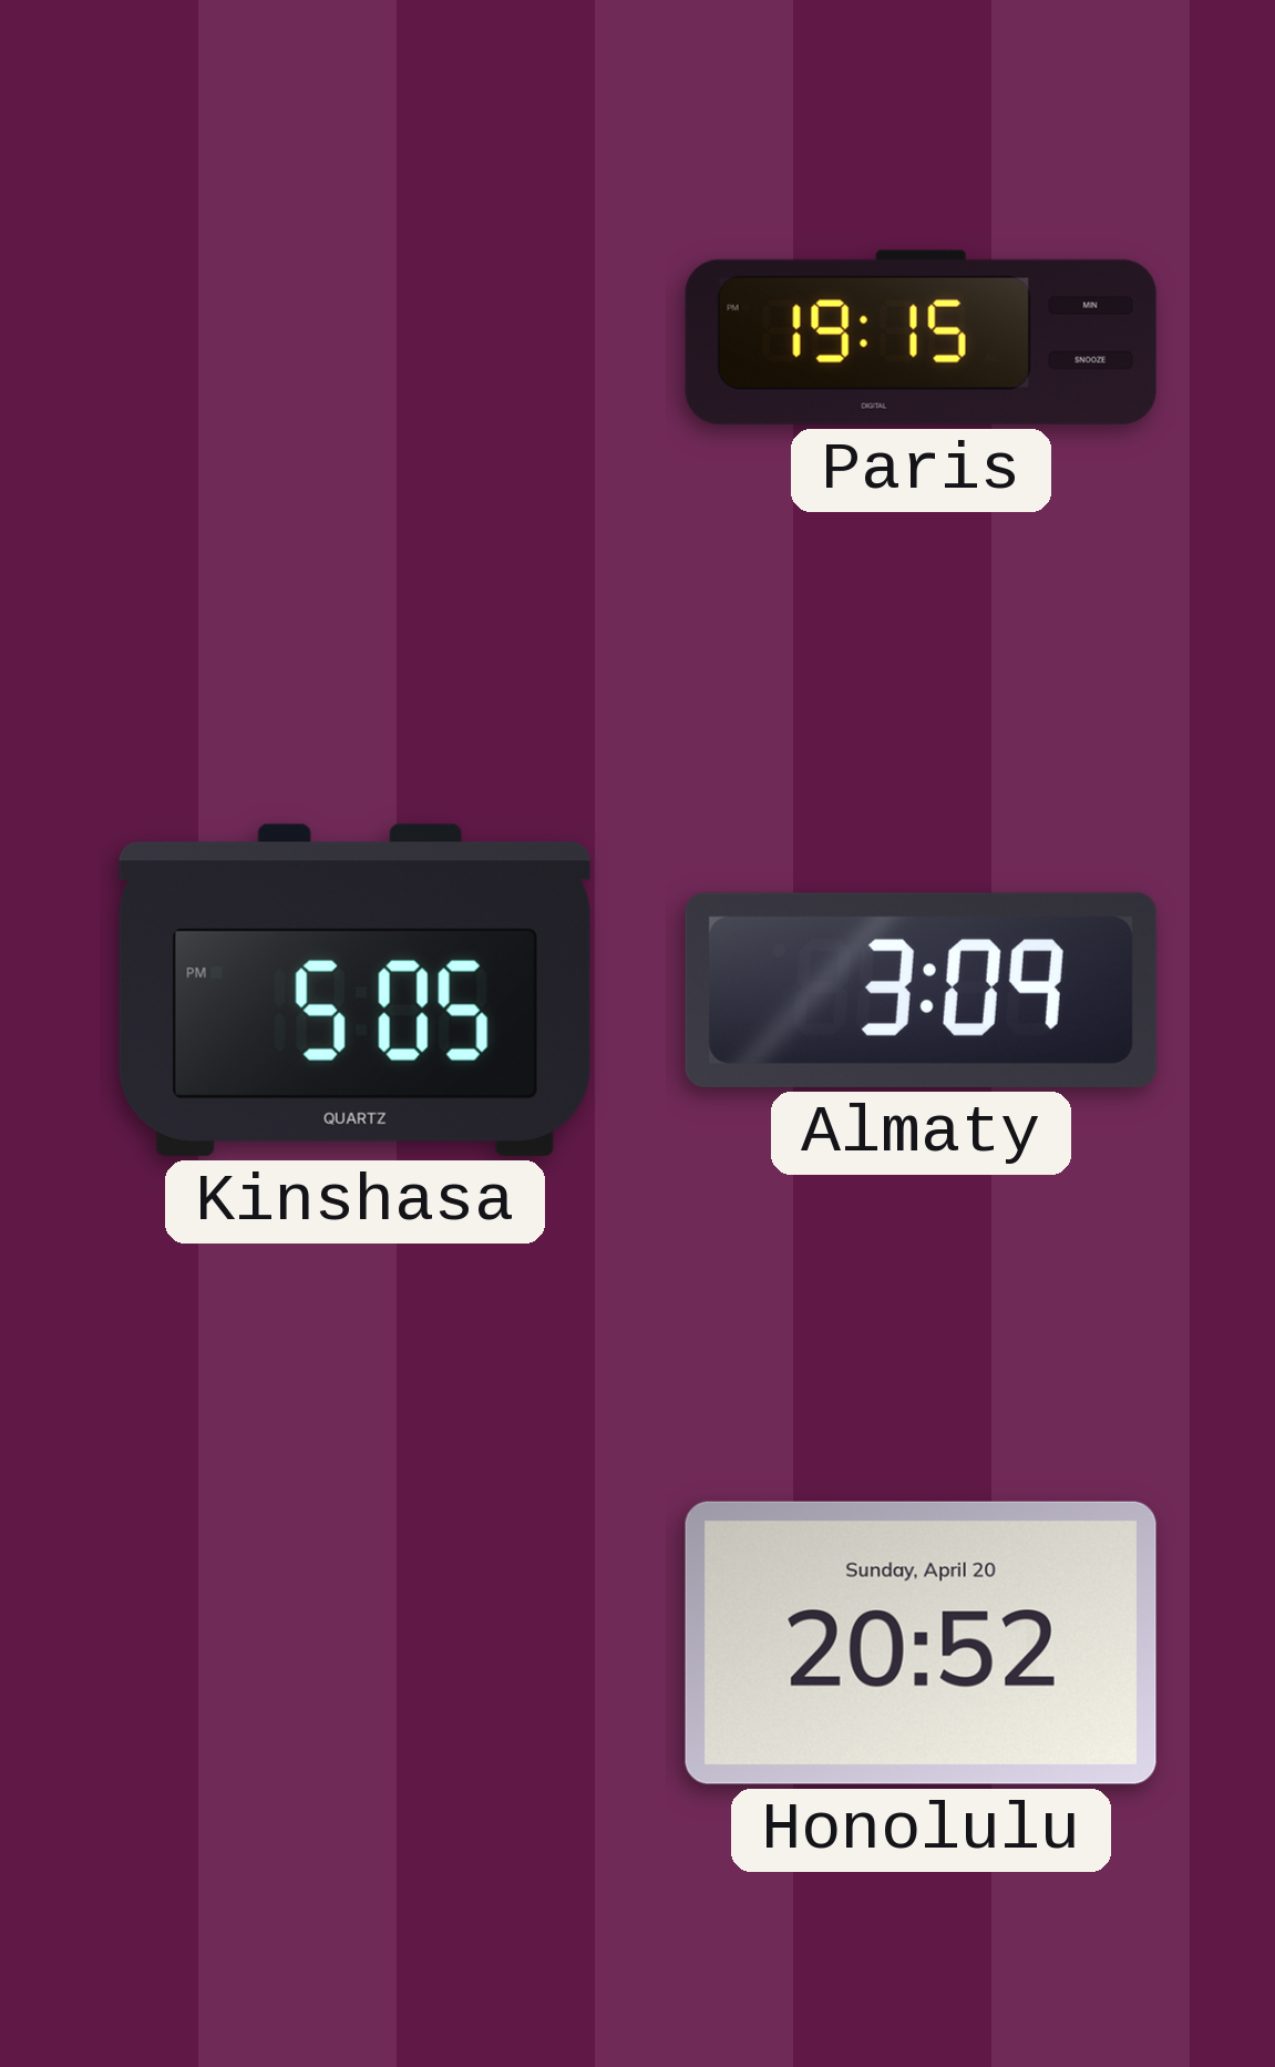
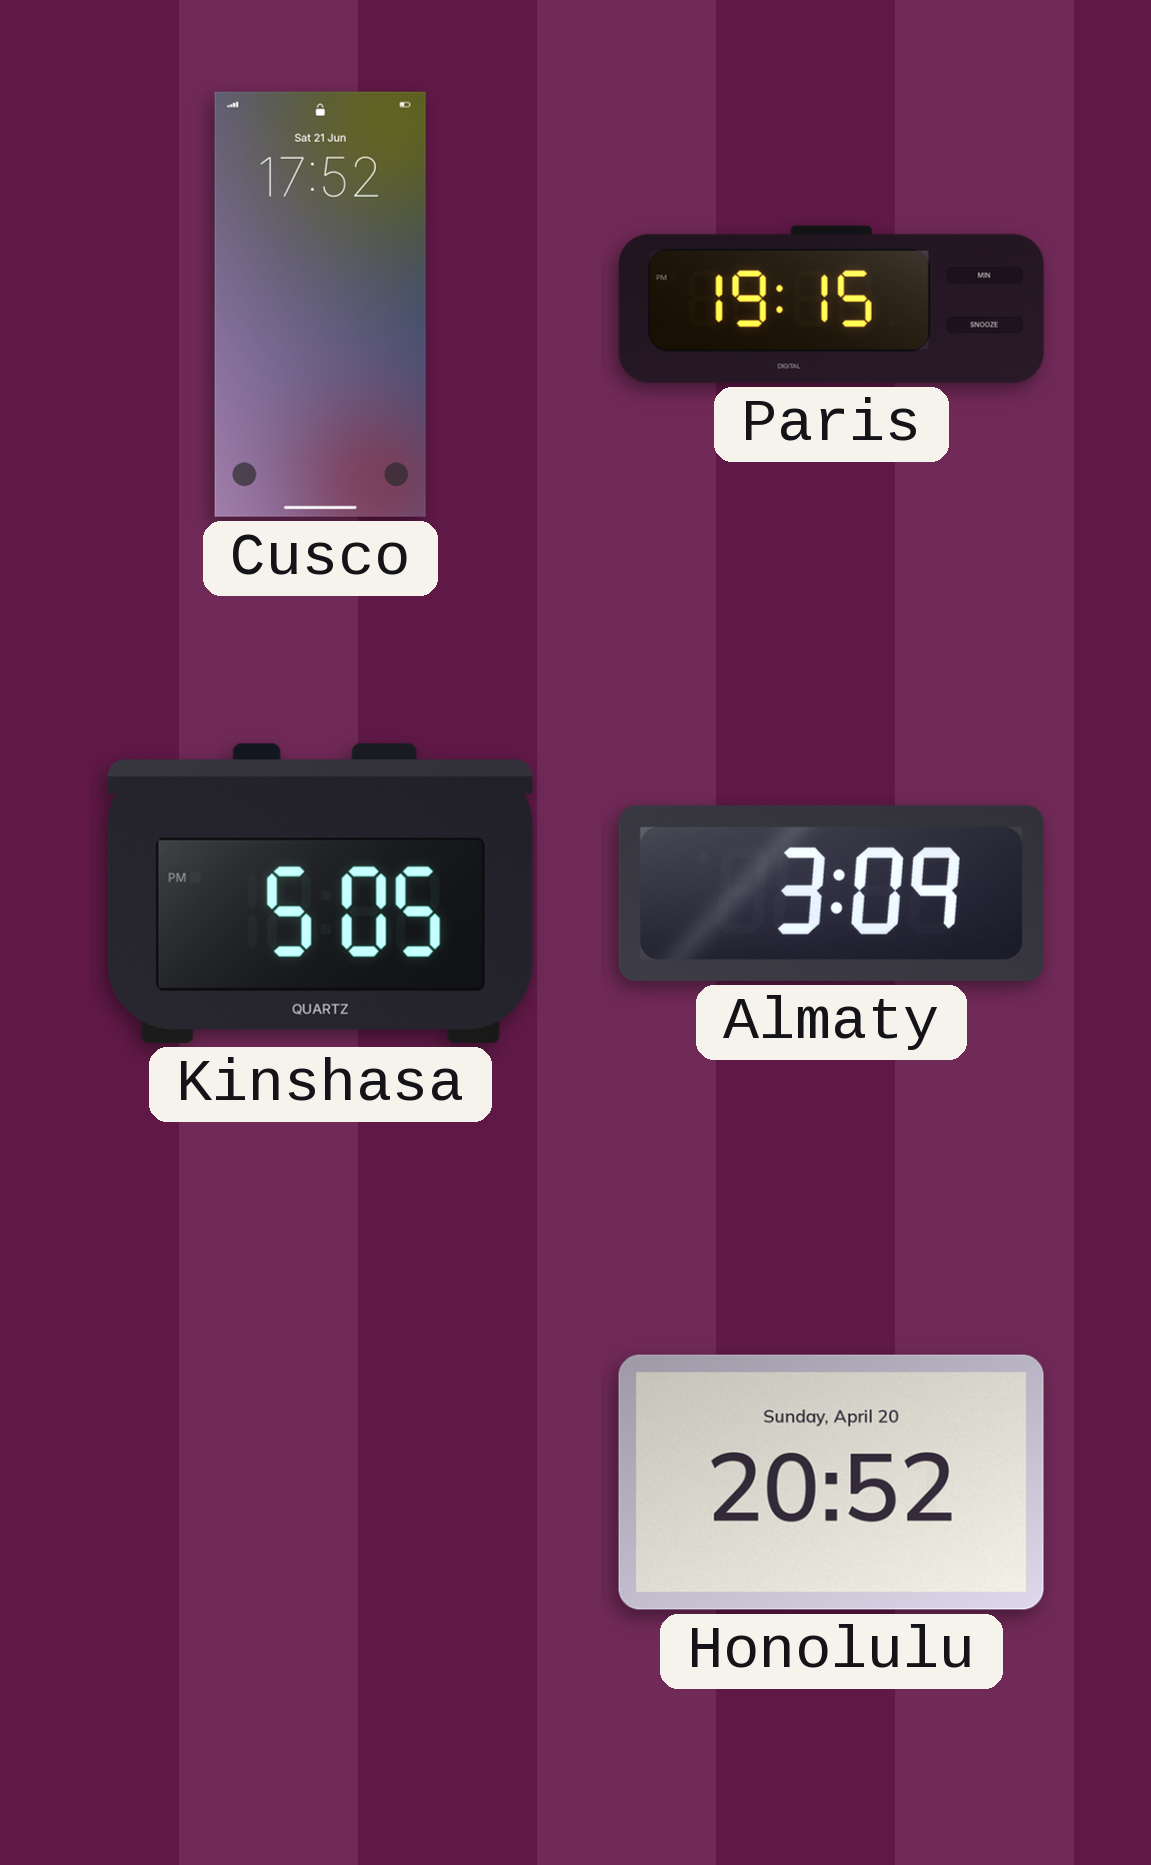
Cusco: none -> 17:52
